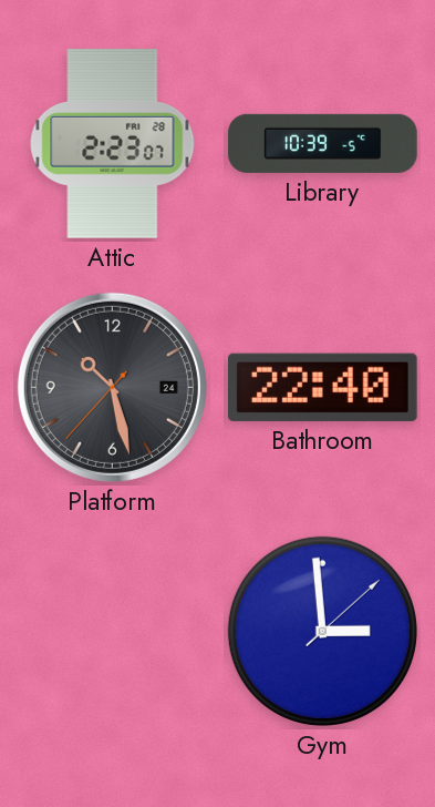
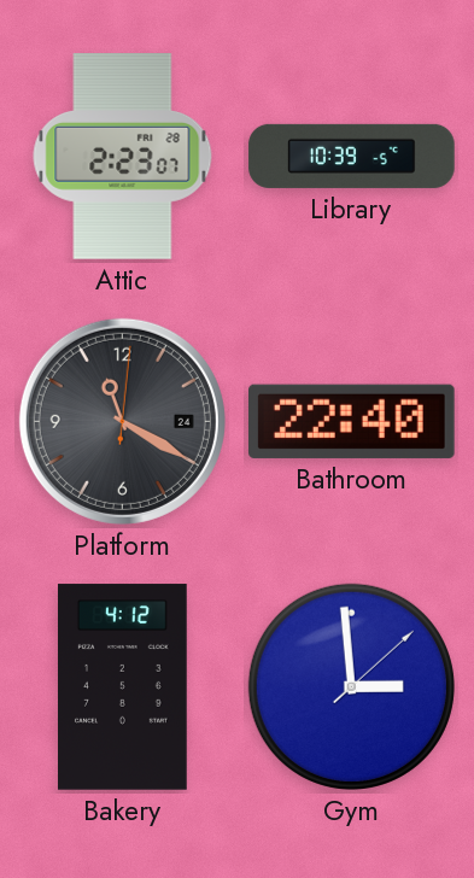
Platform: 10:27 -> 11:20
Bakery: none -> 4:12
